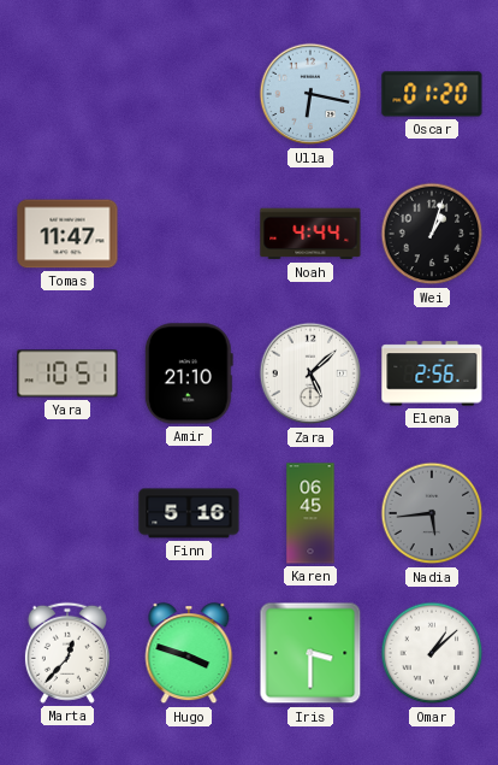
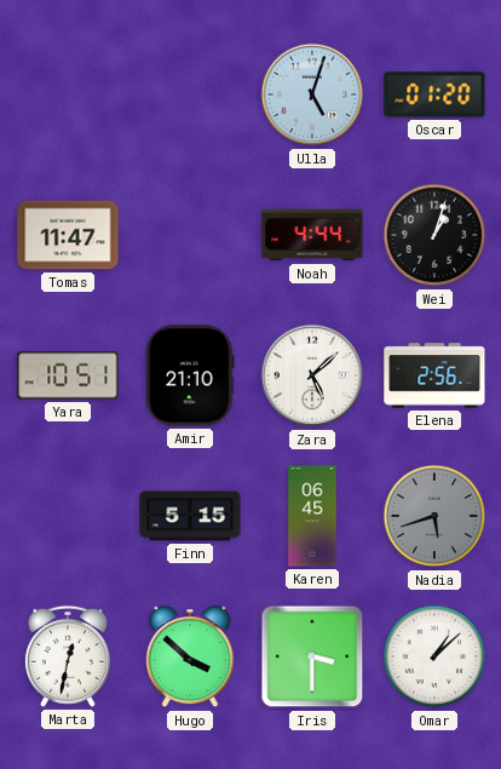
Ulla: 6:17 -> 5:03
Finn: 5:16 -> 5:15
Nadia: 5:44 -> 5:42
Marta: 12:37 -> 12:32
Hugo: 3:48 -> 3:52
